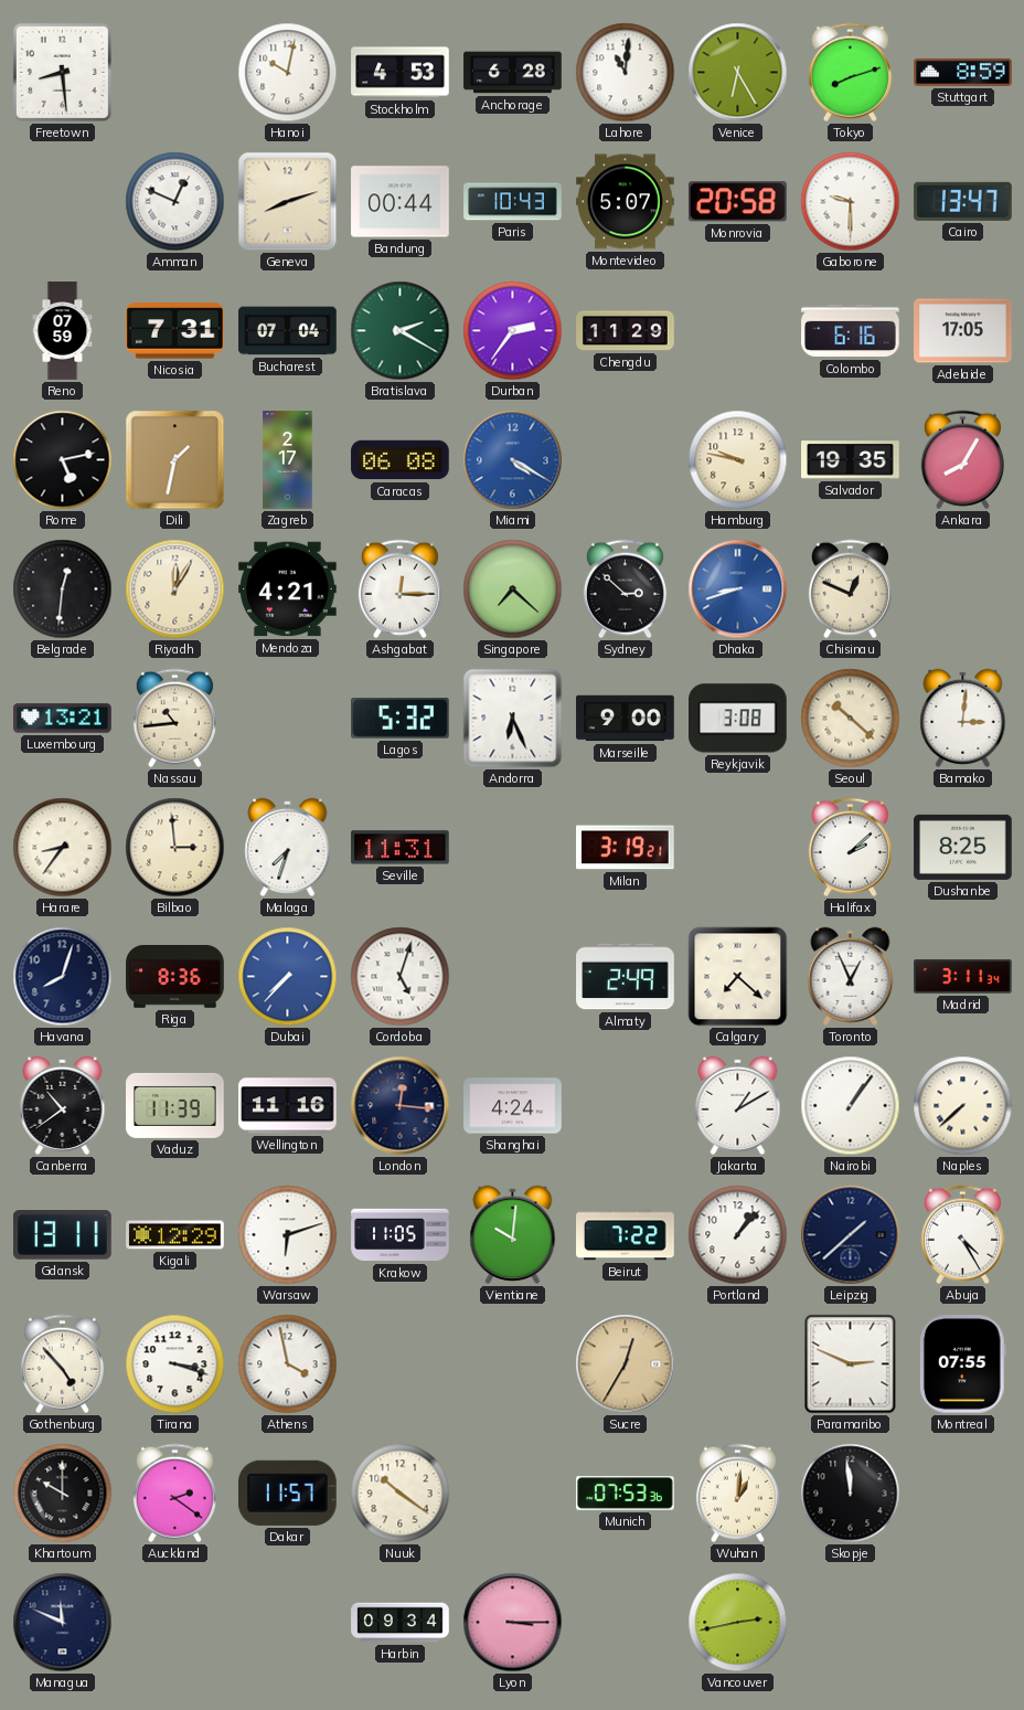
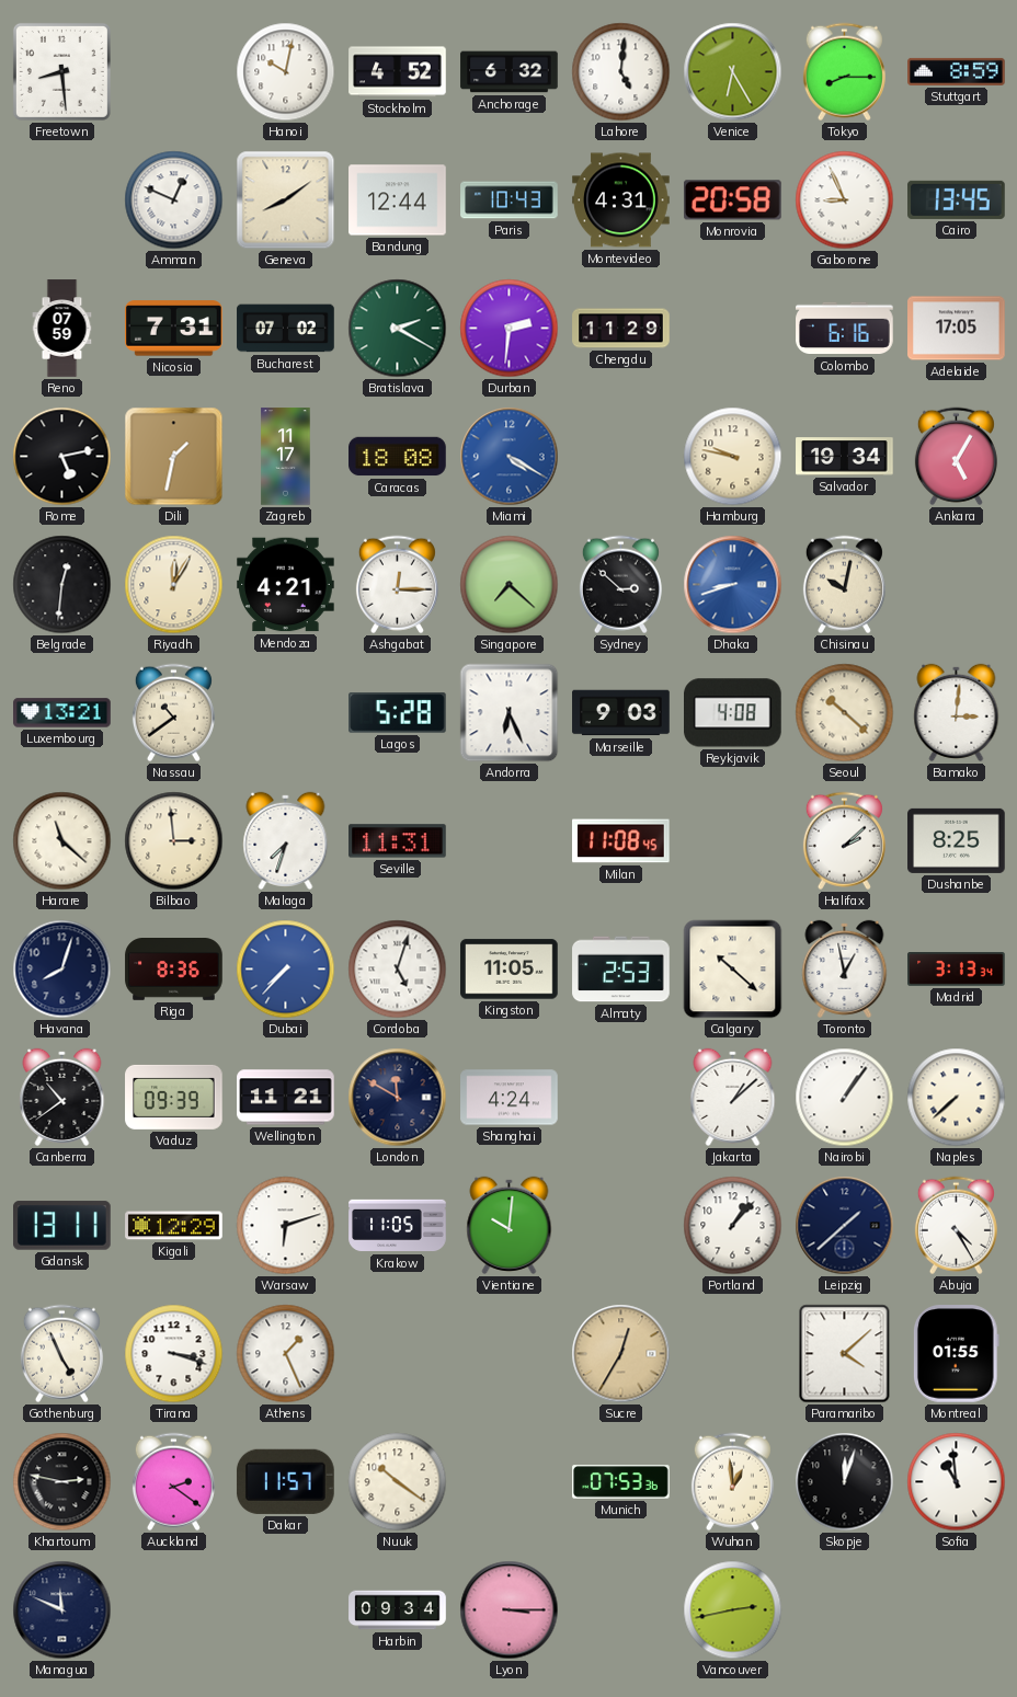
Stockholm: 4:53 -> 4:52
Anchorage: 6:28 -> 6:32
Lahore: 11:01 -> 5:01
Tokyo: 8:12 -> 8:15
Geneva: 8:12 -> 8:09
Bandung: 00:44 -> 12:44
Montevideo: 5:07 -> 4:31
Gaborone: 9:30 -> 8:56
Cairo: 13:47 -> 13:45
Bucharest: 07:04 -> 07:02
Durban: 2:36 -> 2:31
Zagreb: 2:17 -> 11:17
Caracas: 06:08 -> 18:08
Salvador: 19:35 -> 19:34
Ankara: 8:05 -> 5:05
Chisinau: 12:49 -> 10:02
Nassau: 10:44 -> 10:39
Lagos: 5:32 -> 5:28
Marseille: 9:00 -> 9:03
Reykjavik: 3:08 -> 4:08
Harare: 8:36 -> 11:22
Milan: 3:19 -> 11:08
Kingston: none -> 11:05
Almaty: 2:49 -> 2:53
Calgary: 7:22 -> 10:22
Toronto: 12:56 -> 12:58
Madrid: 3:11 -> 3:13
Vaduz: 11:39 -> 09:39
Wellington: 11:16 -> 11:21
London: 12:16 -> 11:50
Jakarta: 1:10 -> 1:08
Beirut: 7:22 -> none
Gothenburg: 4:53 -> 4:56
Athens: 3:58 -> 1:26
Paramaribo: 2:49 -> 4:08
Montreal: 07:55 -> 01:55
Khartoum: 10:00 -> 2:47
Wuhan: 1:01 -> 12:59
Skopje: 11:59 -> 12:03
Sofia: none -> 10:59
